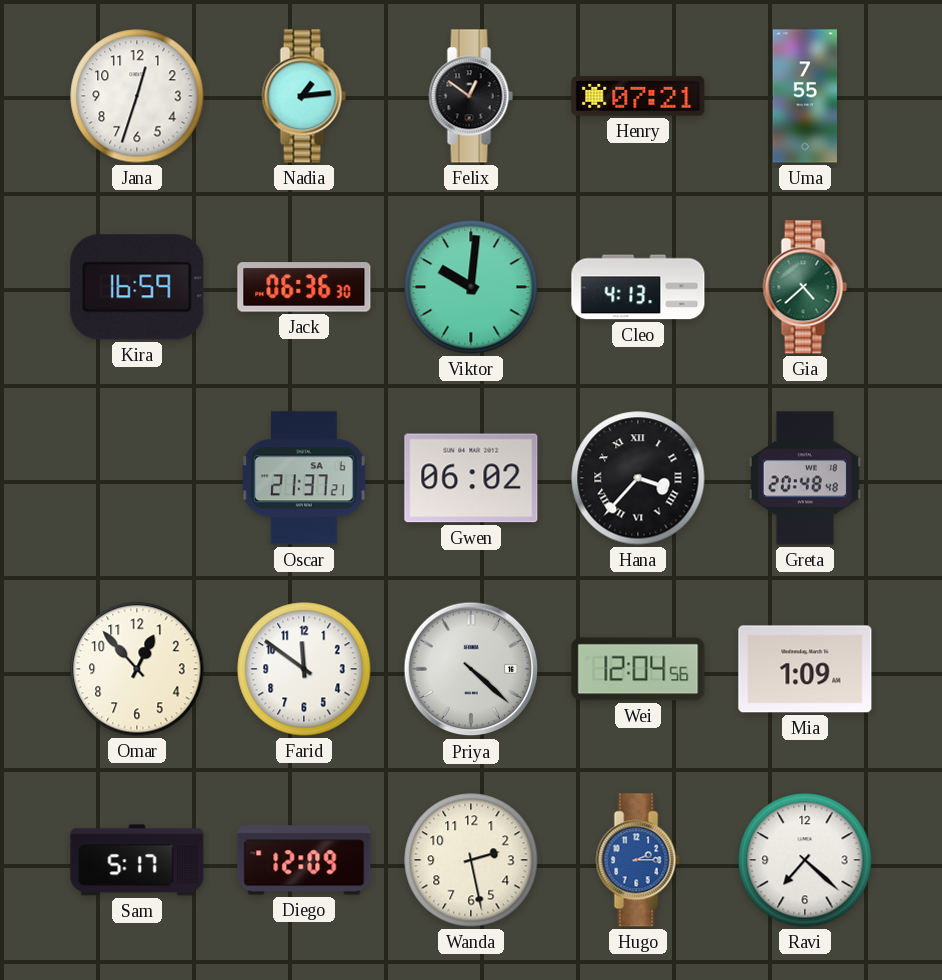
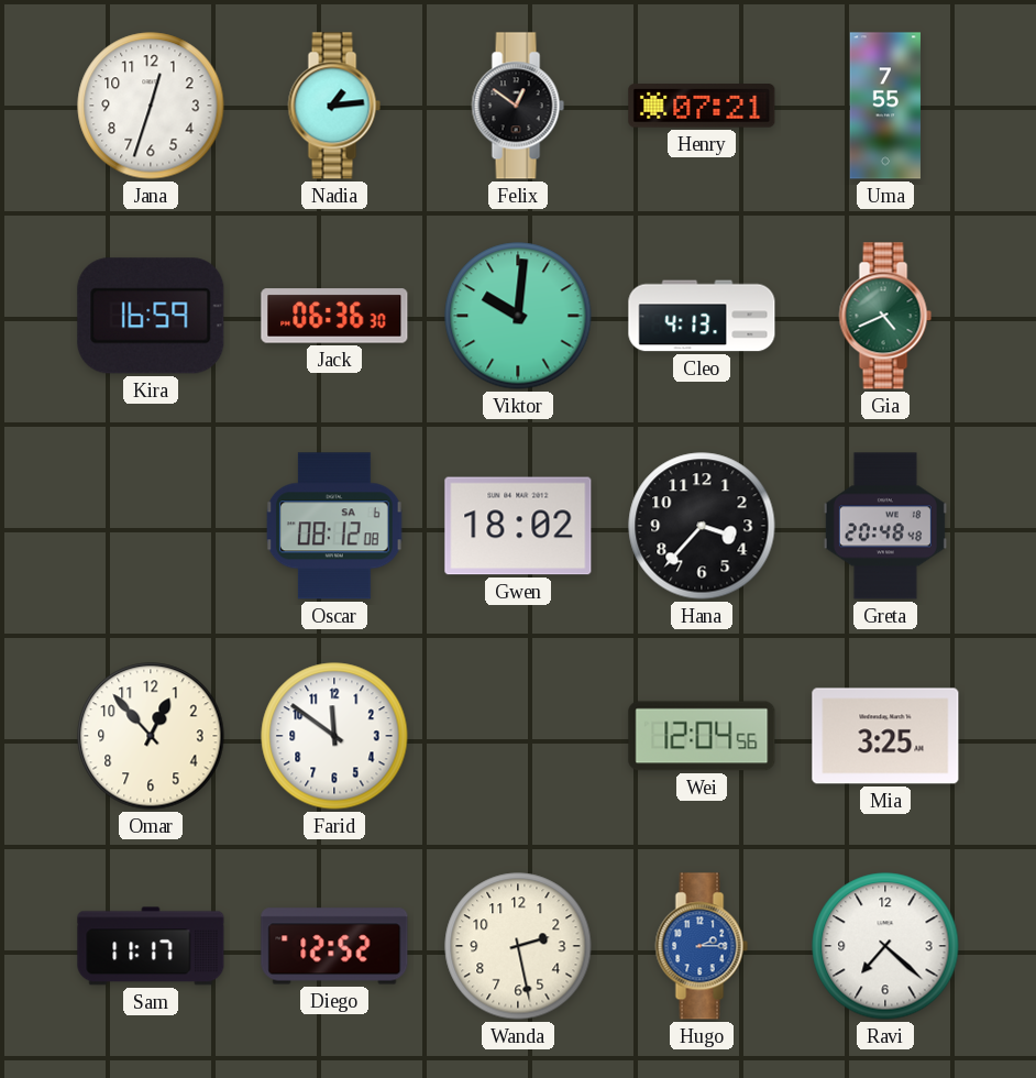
Gia: 4:38 -> 4:41
Oscar: 21:37 -> 08:12
Gwen: 06:02 -> 18:02
Hana numerals: Roman -> Arabic
Priya: 4:22 -> none
Mia: 1:09 -> 3:25
Sam: 5:17 -> 11:17
Diego: 12:09 -> 12:52
